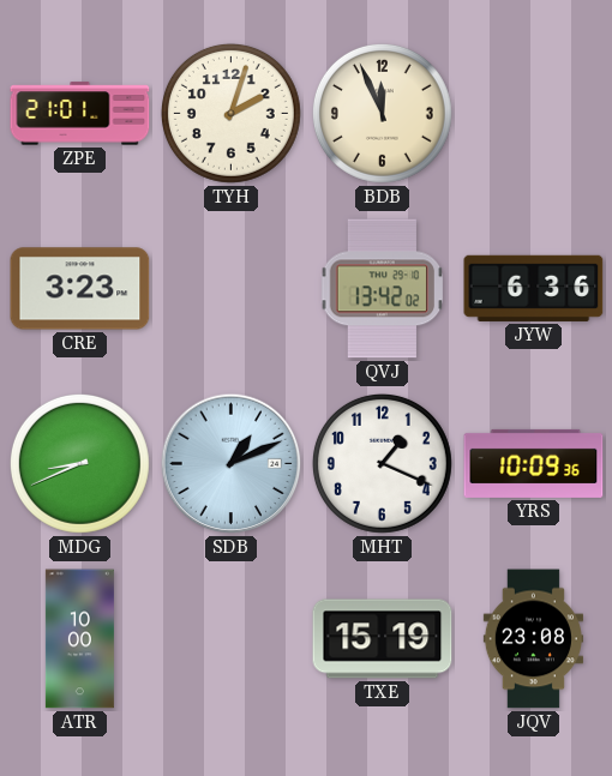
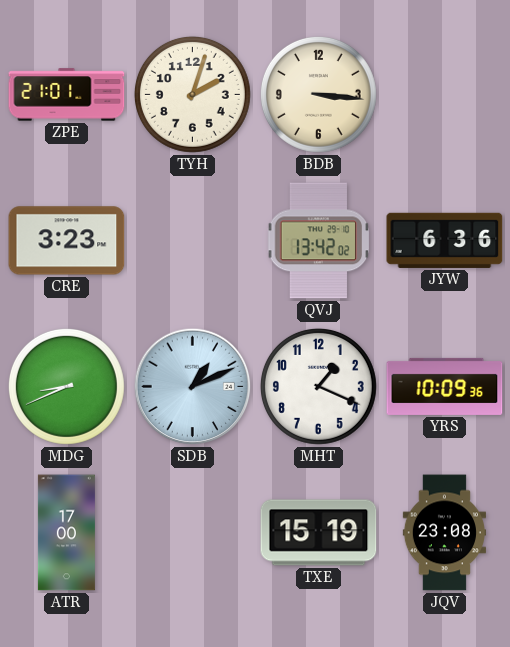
BDB: 11:56 -> 3:16
ATR: 10:00 -> 17:00
